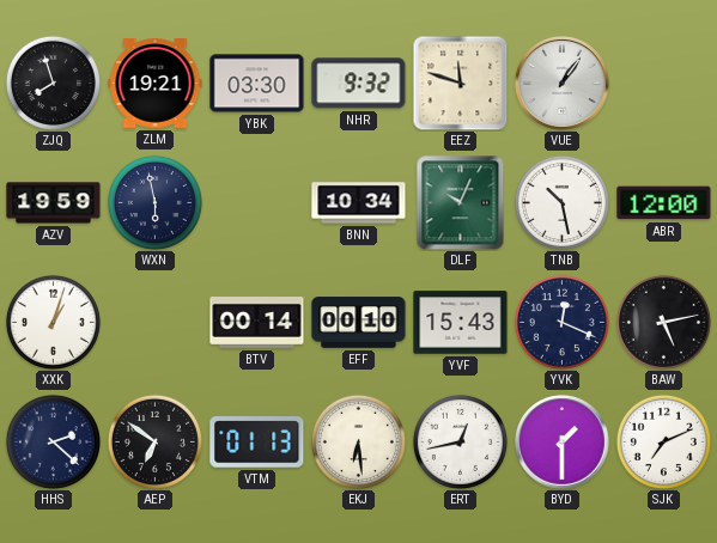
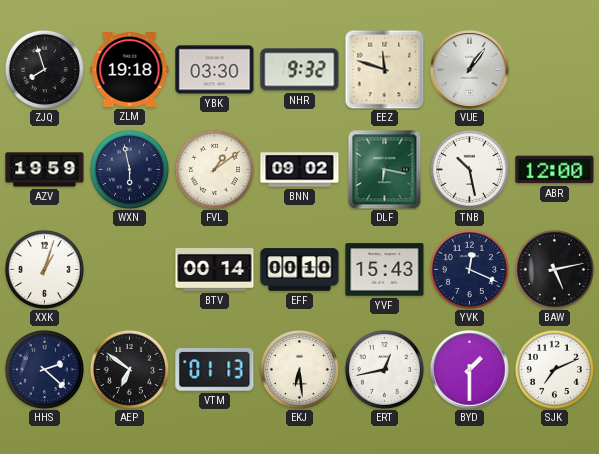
ZLM: 19:21 -> 19:18
FVL: none -> 1:09
BNN: 10:34 -> 09:02
DLF: 10:04 -> 6:17
